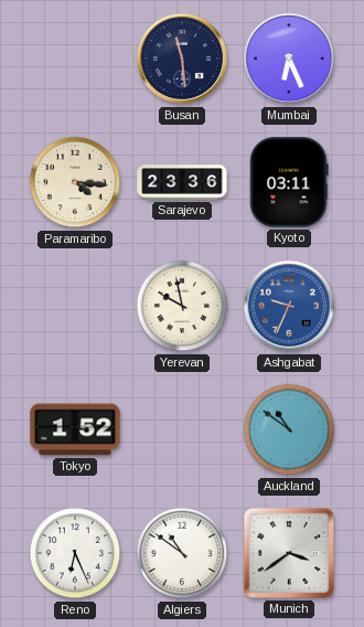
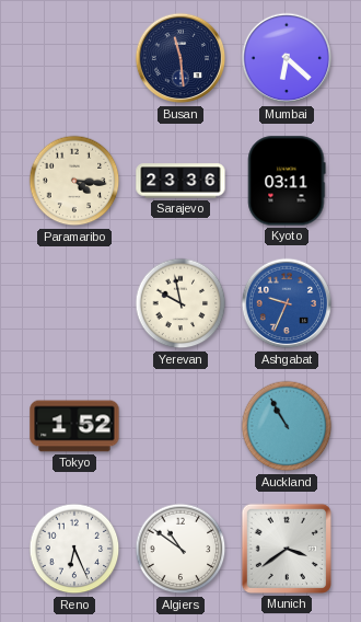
Mumbai: 6:26 -> 6:22
Auckland: 10:51 -> 10:55
